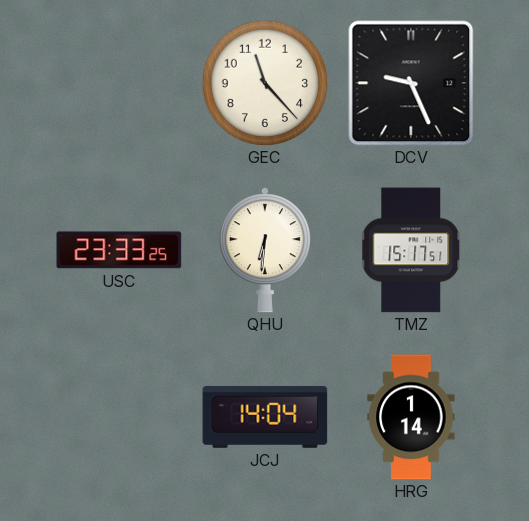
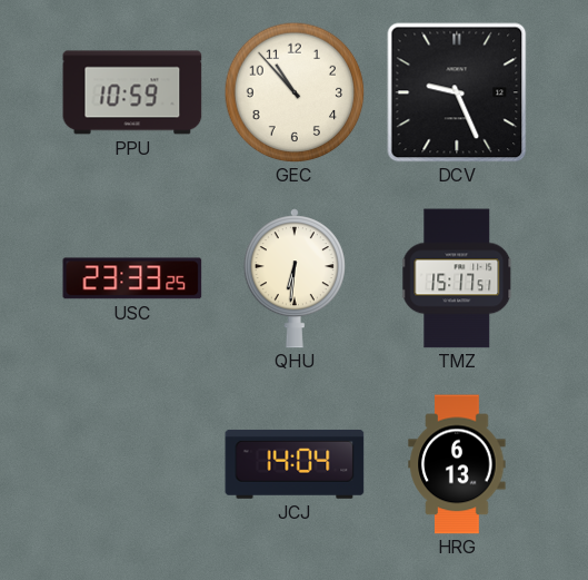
PPU: none -> 10:59
GEC: 11:23 -> 10:53
HRG: 1:14 -> 6:13
